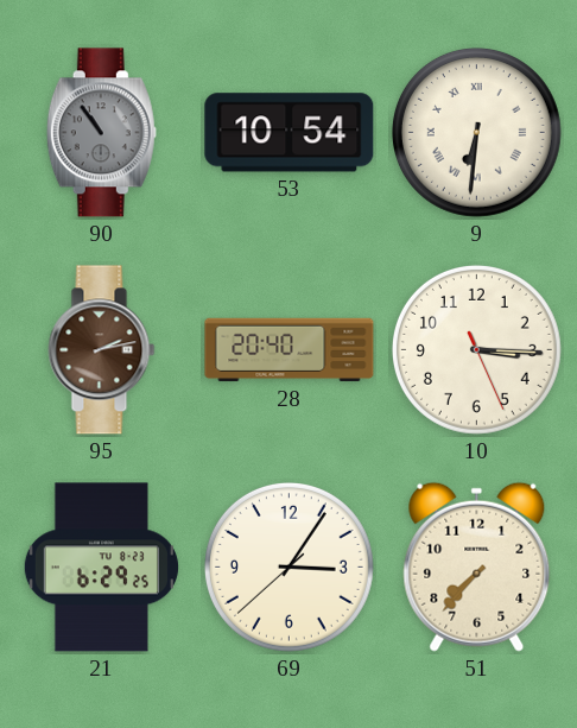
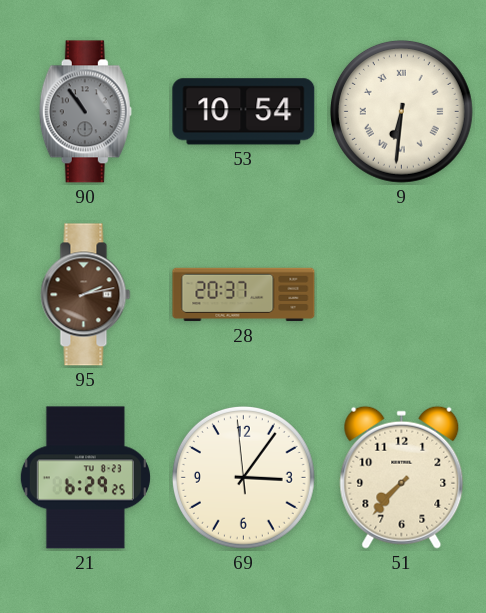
28: 20:40 -> 20:37
10: 3:15 -> none
69: 3:05:38 -> 3:05:59
